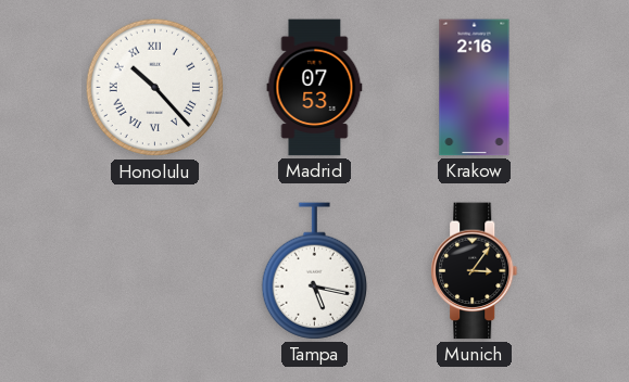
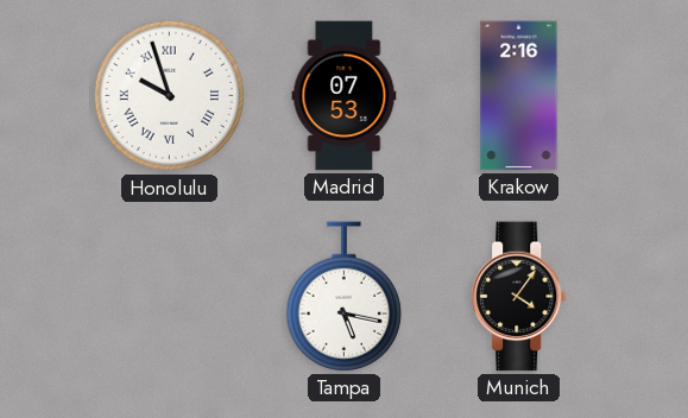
Honolulu: 10:23 -> 9:57
Munich: 3:06 -> 4:06
